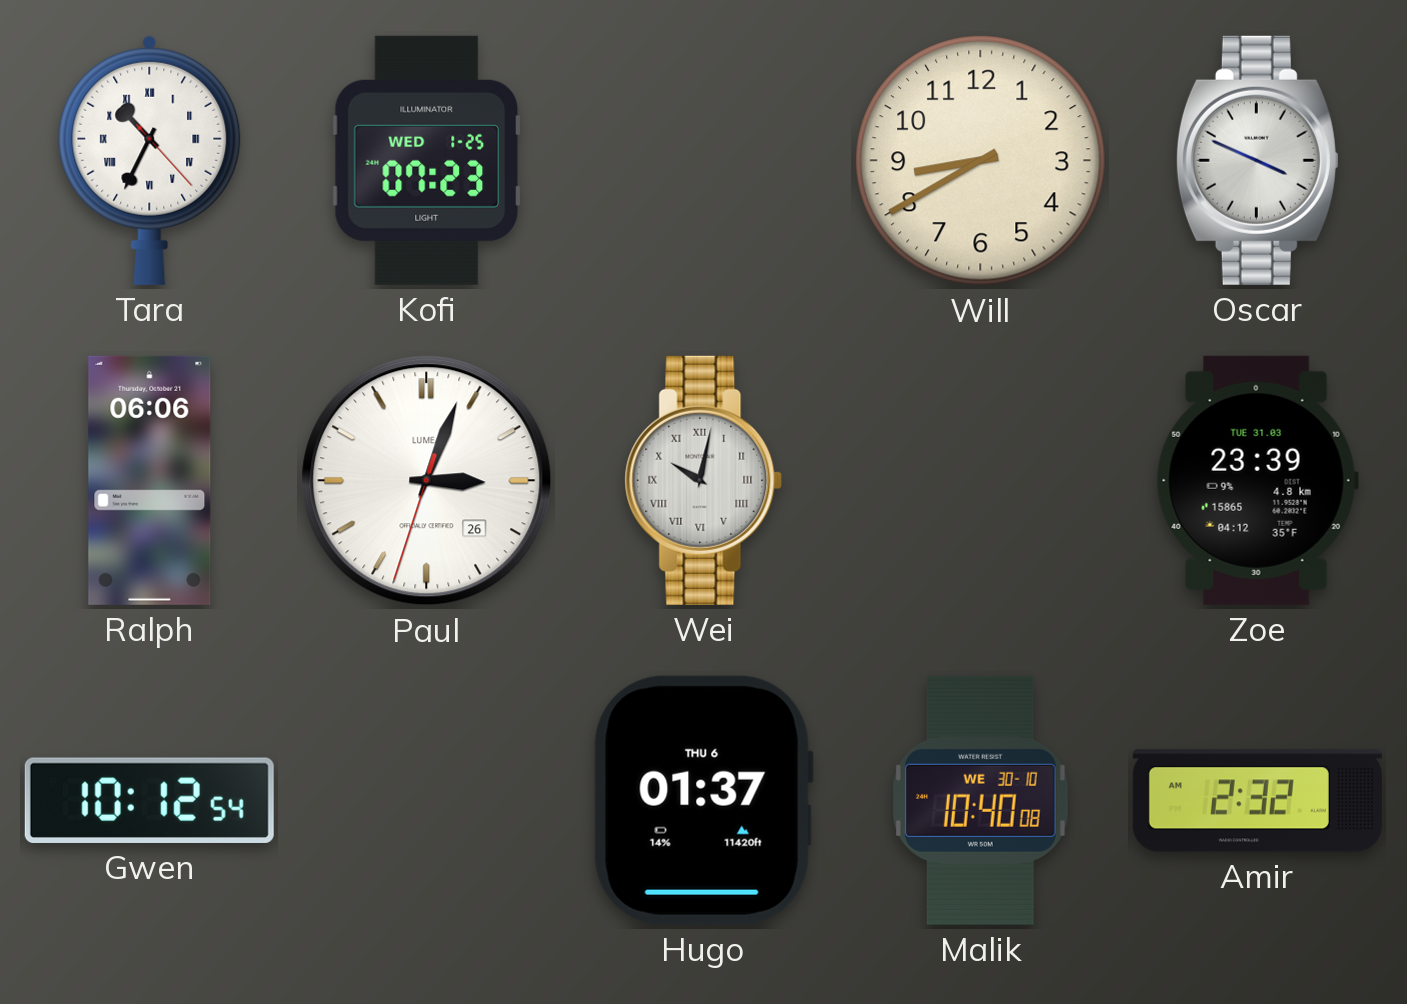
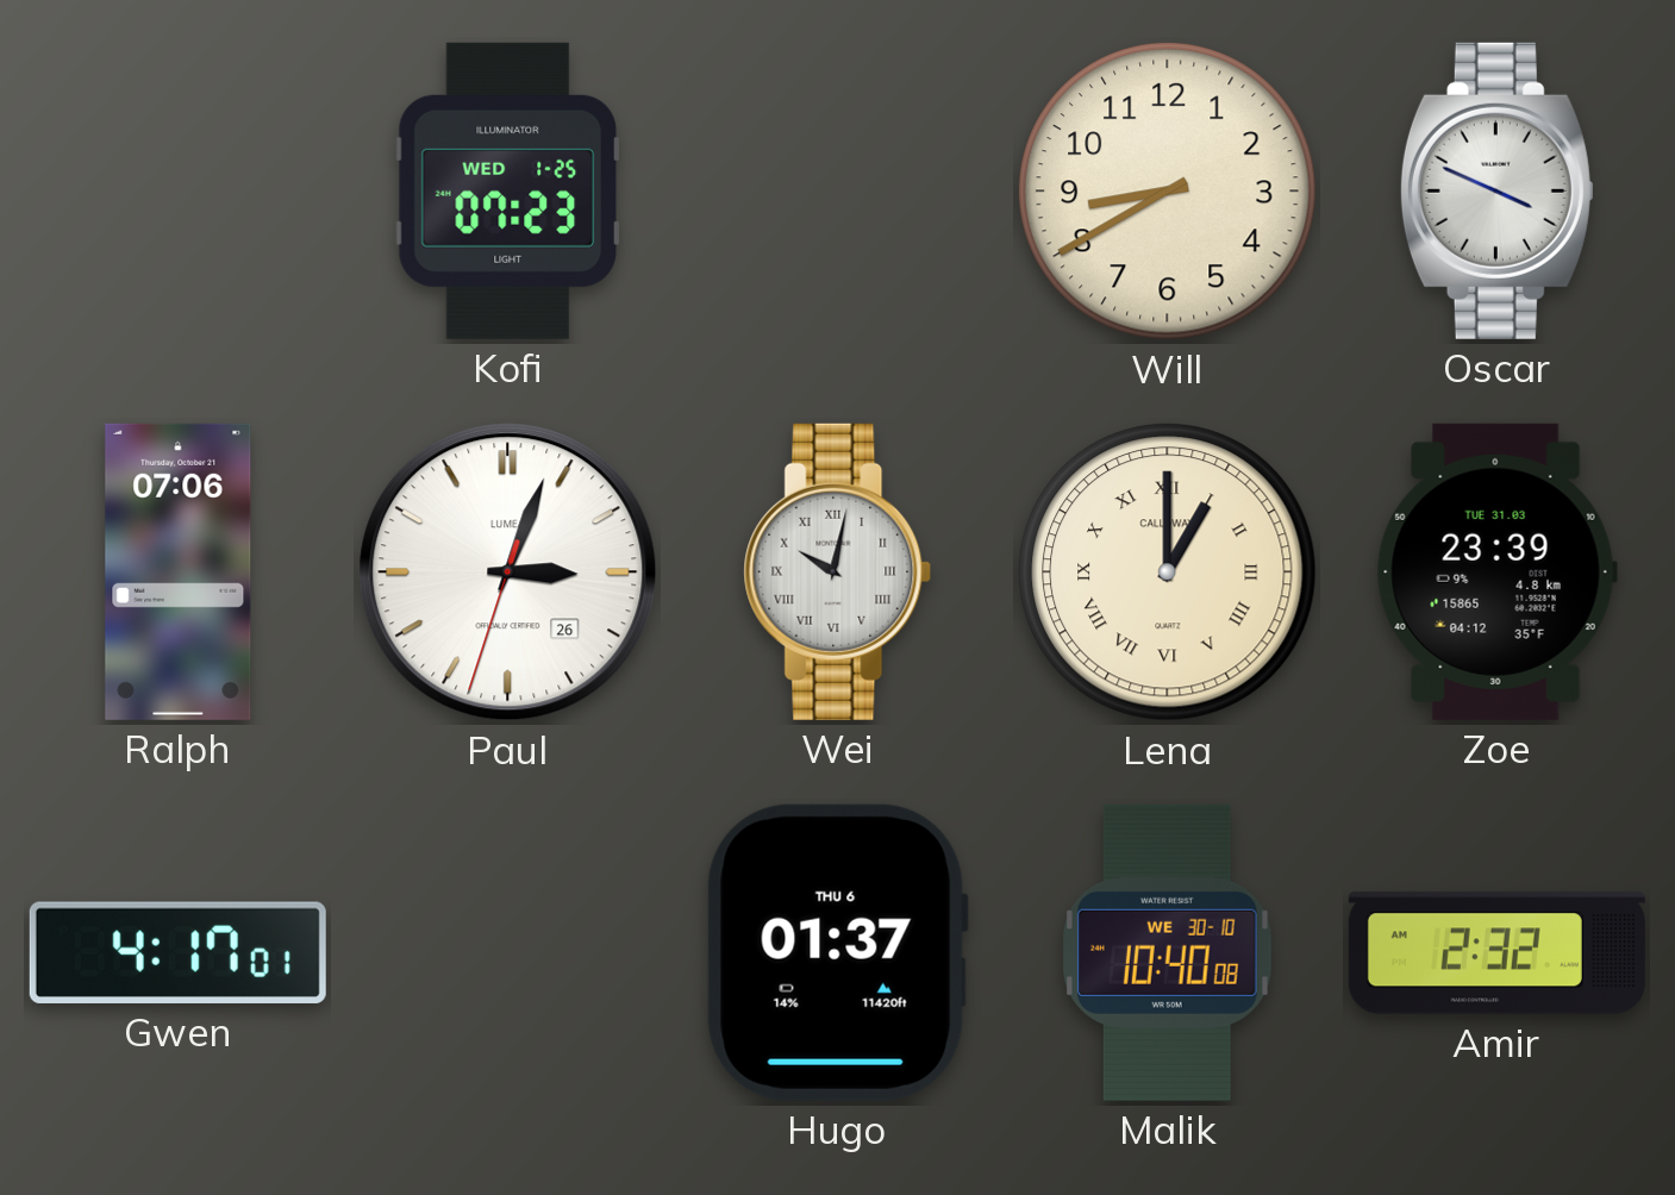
Tara: 10:34 -> none
Ralph: 06:06 -> 07:06
Lena: none -> 1:00
Gwen: 10:12 -> 4:17
